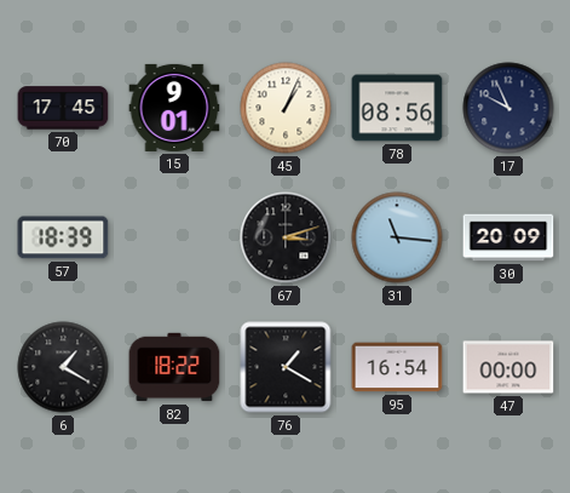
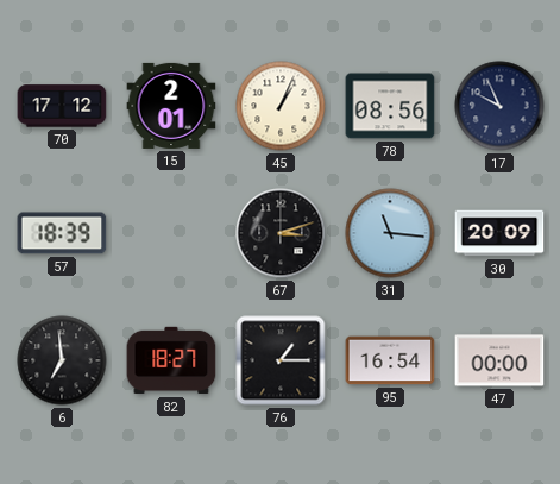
70: 17:45 -> 17:12
15: 9:01 -> 2:01
6: 1:20 -> 6:59
82: 18:22 -> 18:27
76: 1:20 -> 1:15
